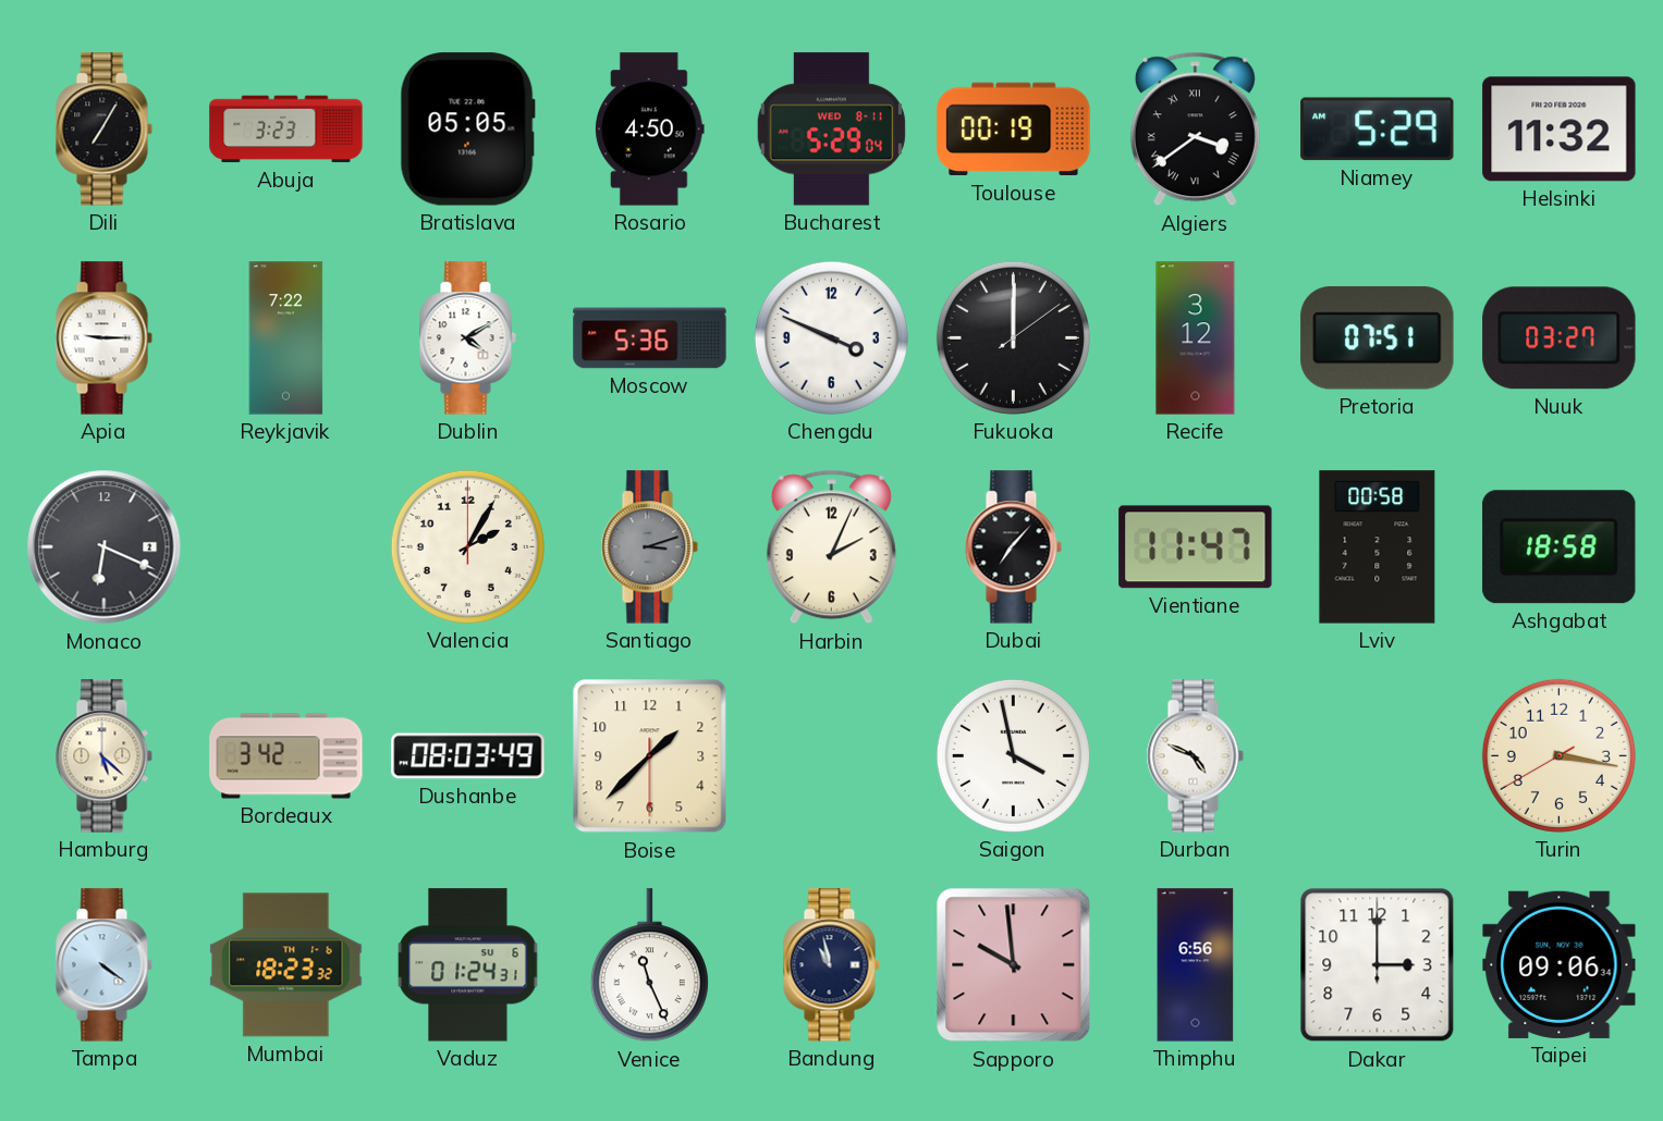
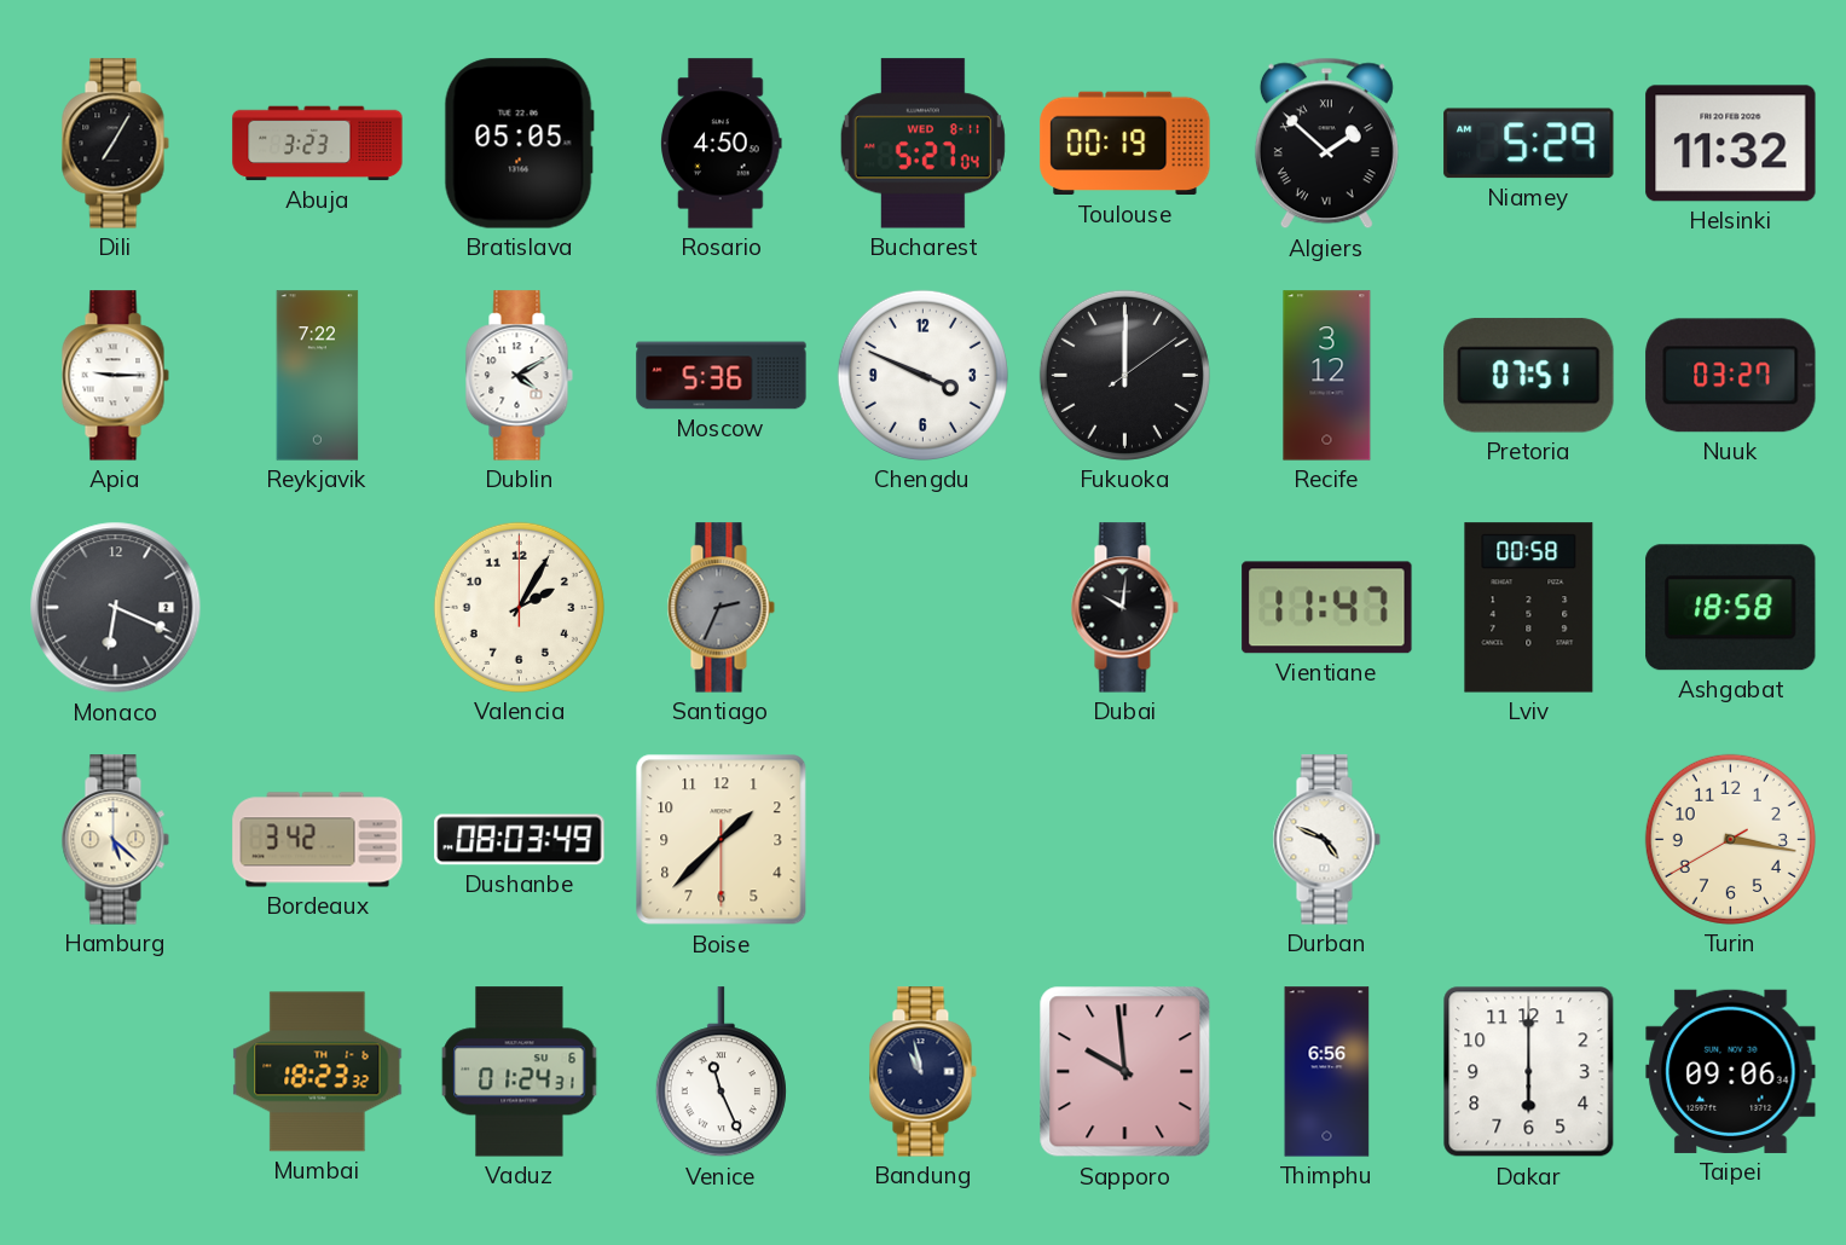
Bucharest: 5:29 -> 5:27
Algiers: 3:39 -> 1:52
Santiago: 3:12 -> 2:34
Harbin: 2:04 -> none
Dubai: 7:07 -> 10:01
Saigon: 3:58 -> none
Tampa: 4:21 -> none
Dakar: 3:00 -> 6:00
